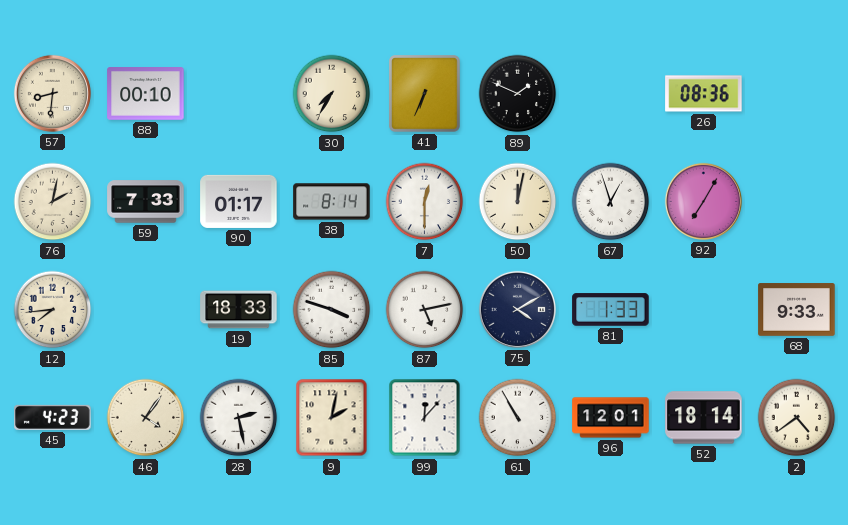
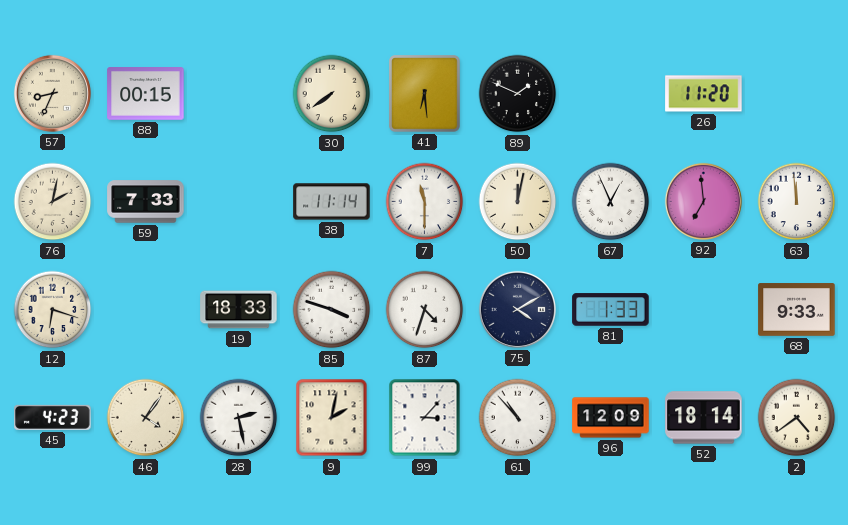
57: 8:31 -> 8:34
88: 00:10 -> 00:15
30: 7:35 -> 7:39
41: 6:34 -> 6:29
26: 08:36 -> 11:20
90: 01:17 -> none
38: 8:14 -> 11:14
7: 12:30 -> 11:30
67: 12:57 -> 12:56
92: 7:05 -> 6:59
63: none -> 11:59
12: 7:44 -> 6:18
87: 5:13 -> 4:33
99: 12:07 -> 3:07
61: 10:55 -> 10:53
96: 12:01 -> 12:09
